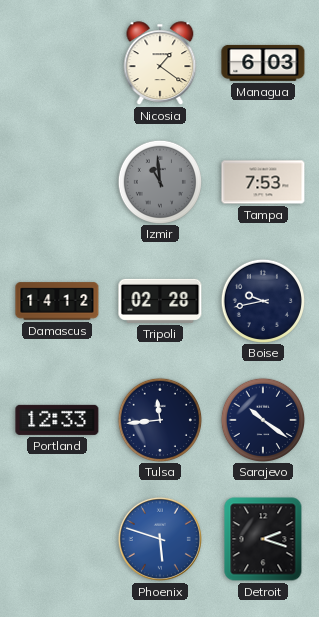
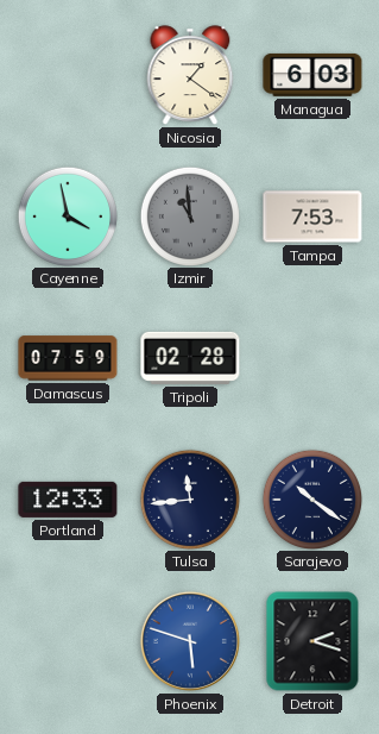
Cayenne: none -> 3:58
Damascus: 14:12 -> 07:59
Boise: 9:43 -> none
